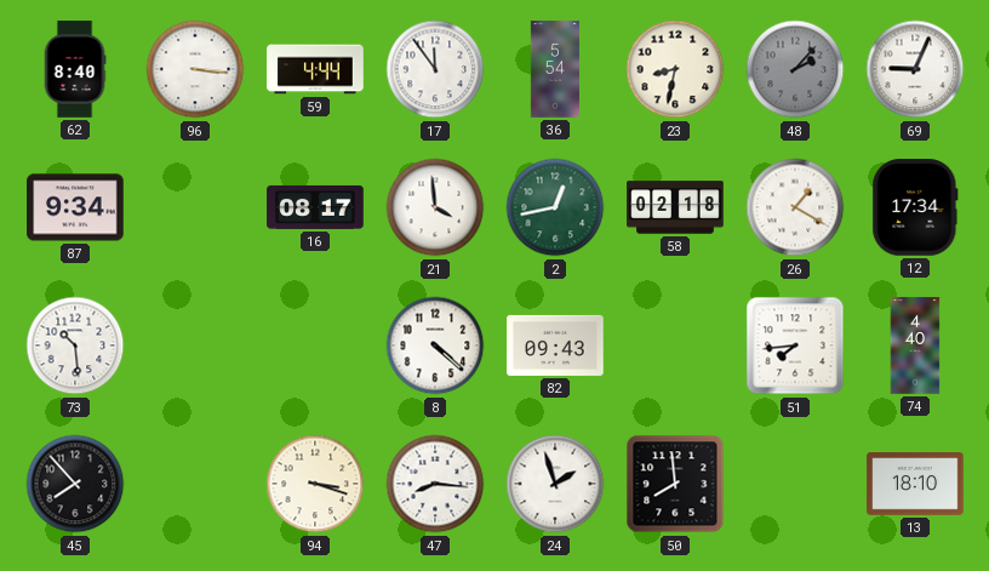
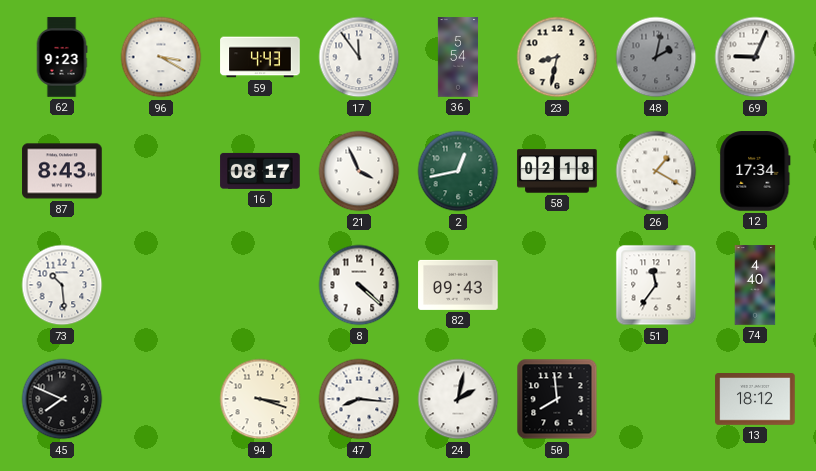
62: 8:40 -> 9:23
96: 3:16 -> 3:20
59: 4:44 -> 4:43
48: 2:07 -> 2:02
87: 9:34 -> 8:43
21: 3:59 -> 3:56
51: 7:44 -> 11:36
45: 7:53 -> 7:49
24: 1:57 -> 2:02
13: 18:10 -> 18:12
